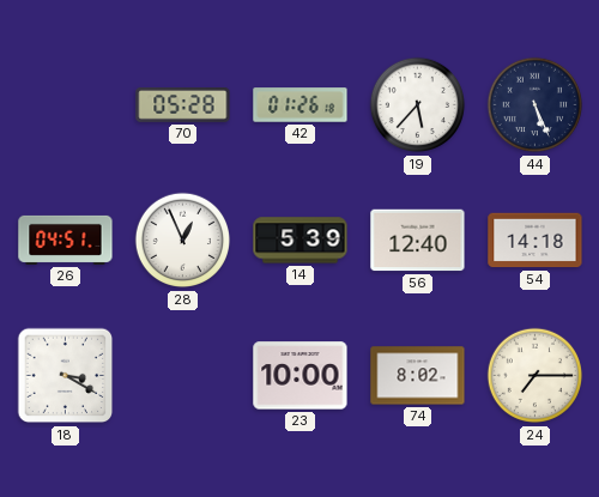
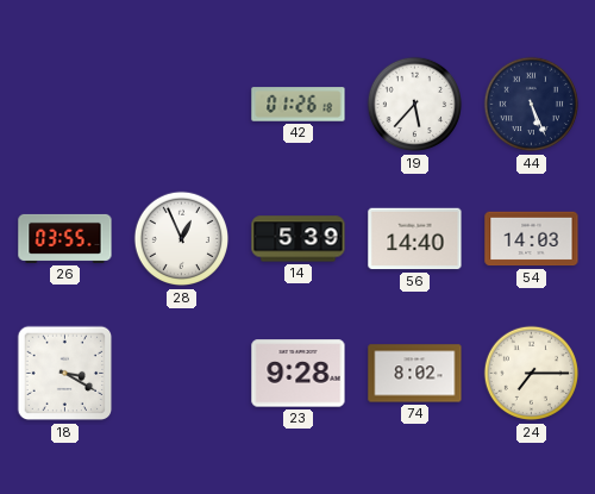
70: 05:28 -> none
26: 04:51 -> 03:55
56: 12:40 -> 14:40
54: 14:18 -> 14:03
23: 10:00 -> 9:28
